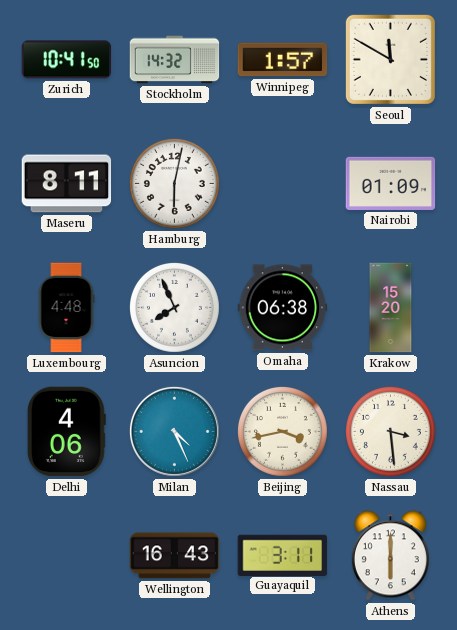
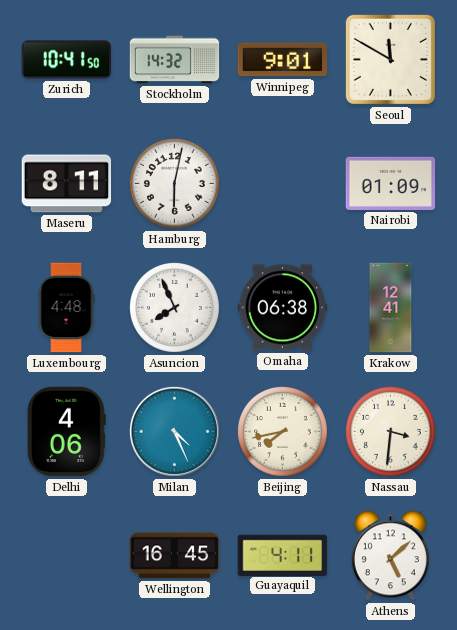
Winnipeg: 1:57 -> 9:01
Krakow: 15:20 -> 12:41
Beijing: 3:43 -> 7:43
Nassau: 3:29 -> 3:31
Wellington: 16:43 -> 16:45
Guayaquil: 3:11 -> 4:11
Athens: 6:00 -> 5:08
